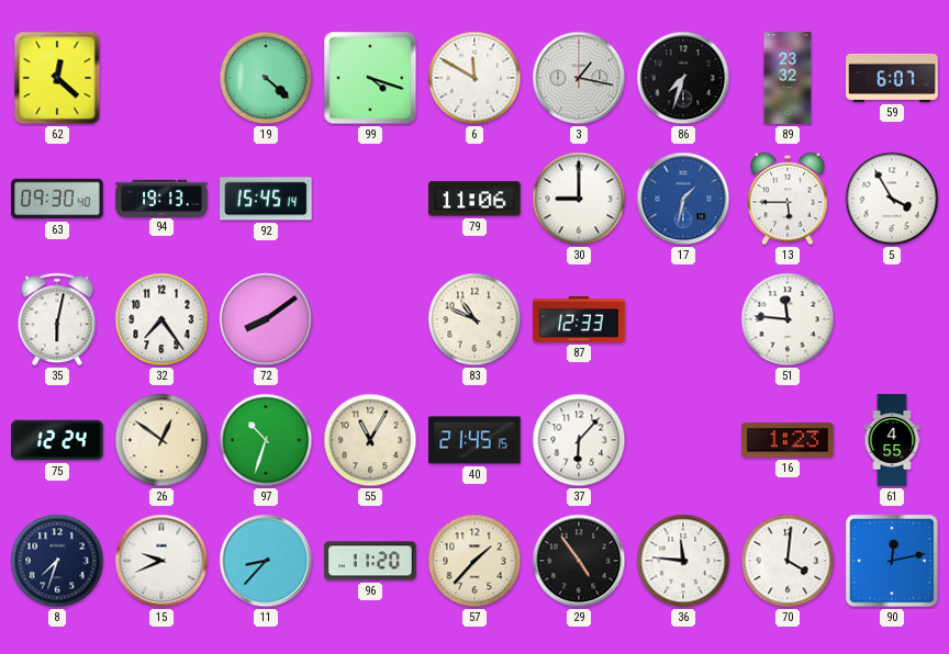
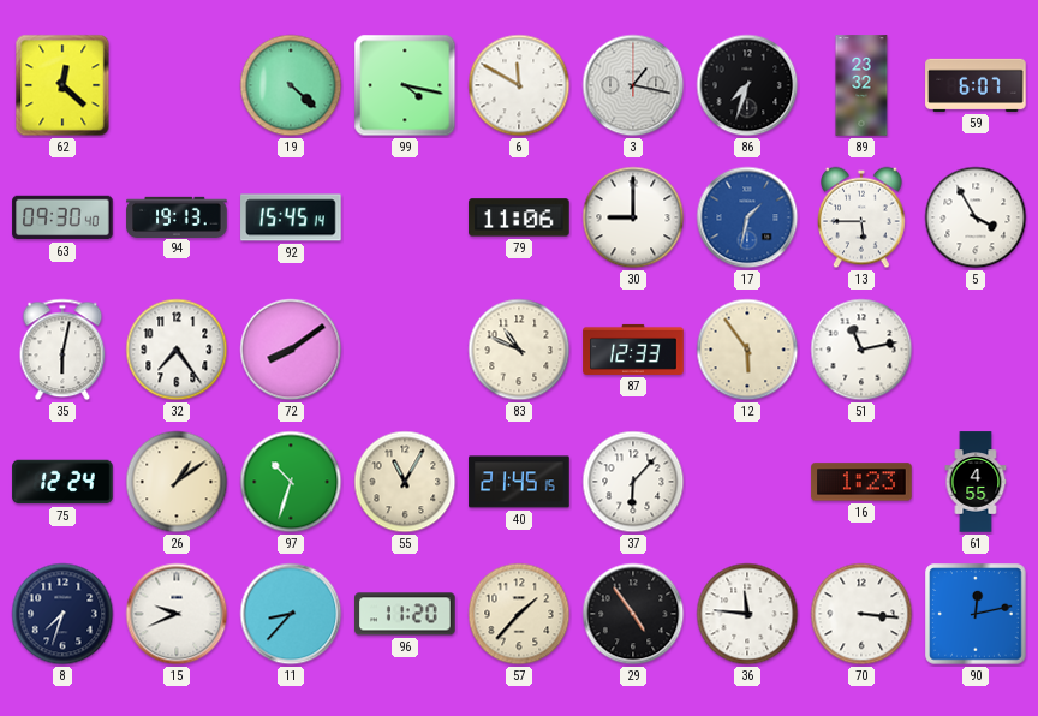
99: 4:18 -> 4:17
12: none -> 5:54
51: 11:46 -> 11:13
26: 12:51 -> 1:09
70: 4:01 -> 3:16
